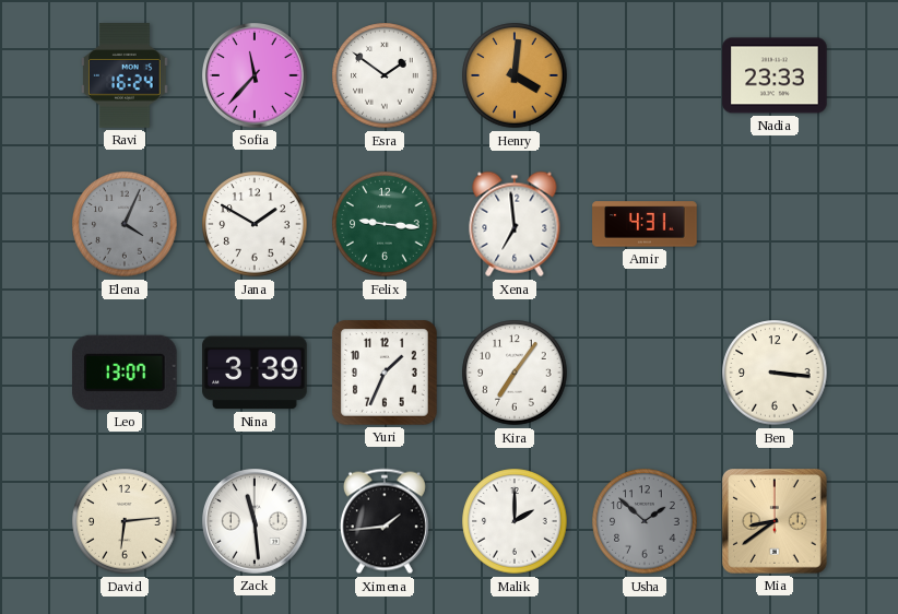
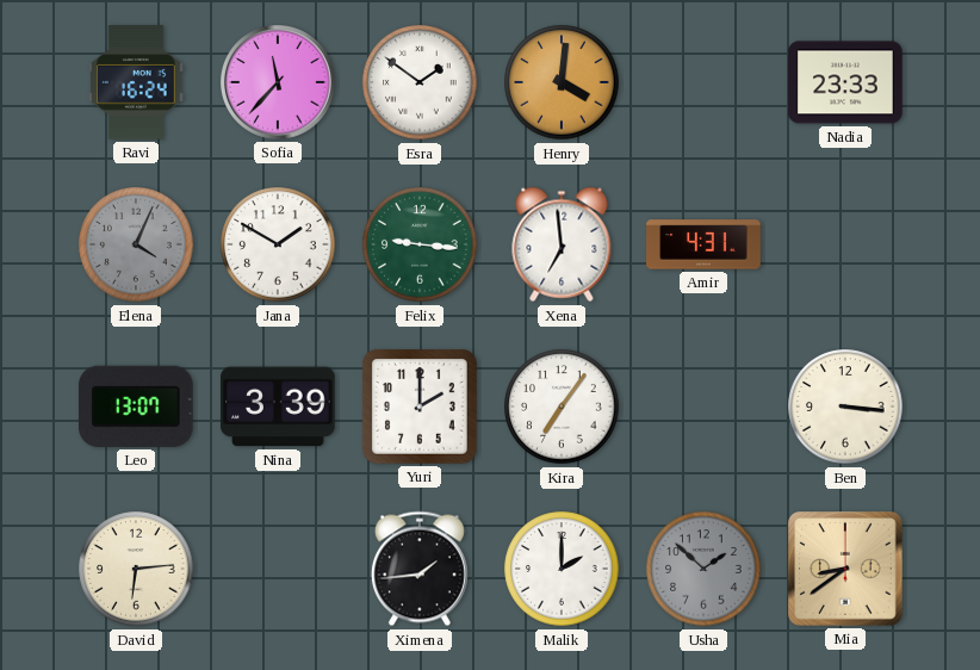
Yuri: 1:34 -> 2:00
Zack: 11:29 -> none
